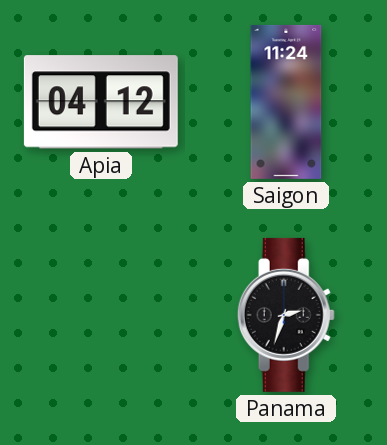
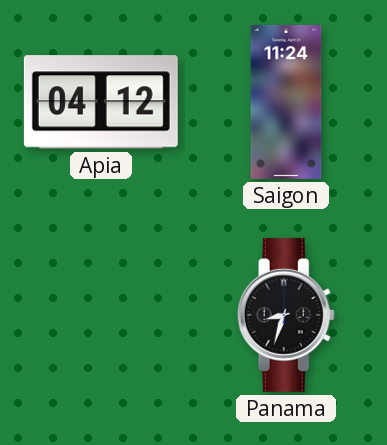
Panama: 2:33 -> 8:33
